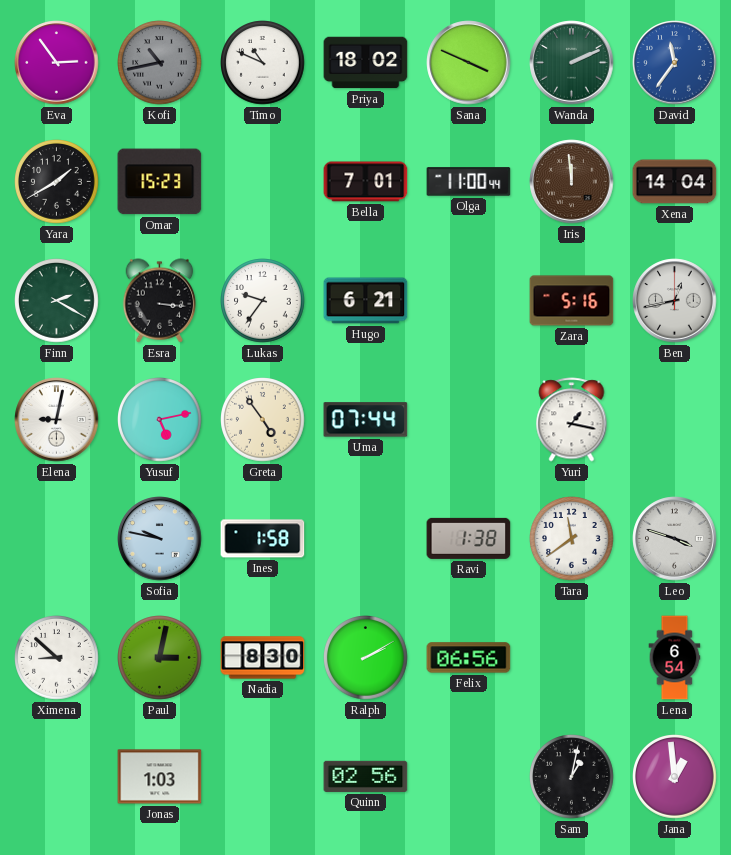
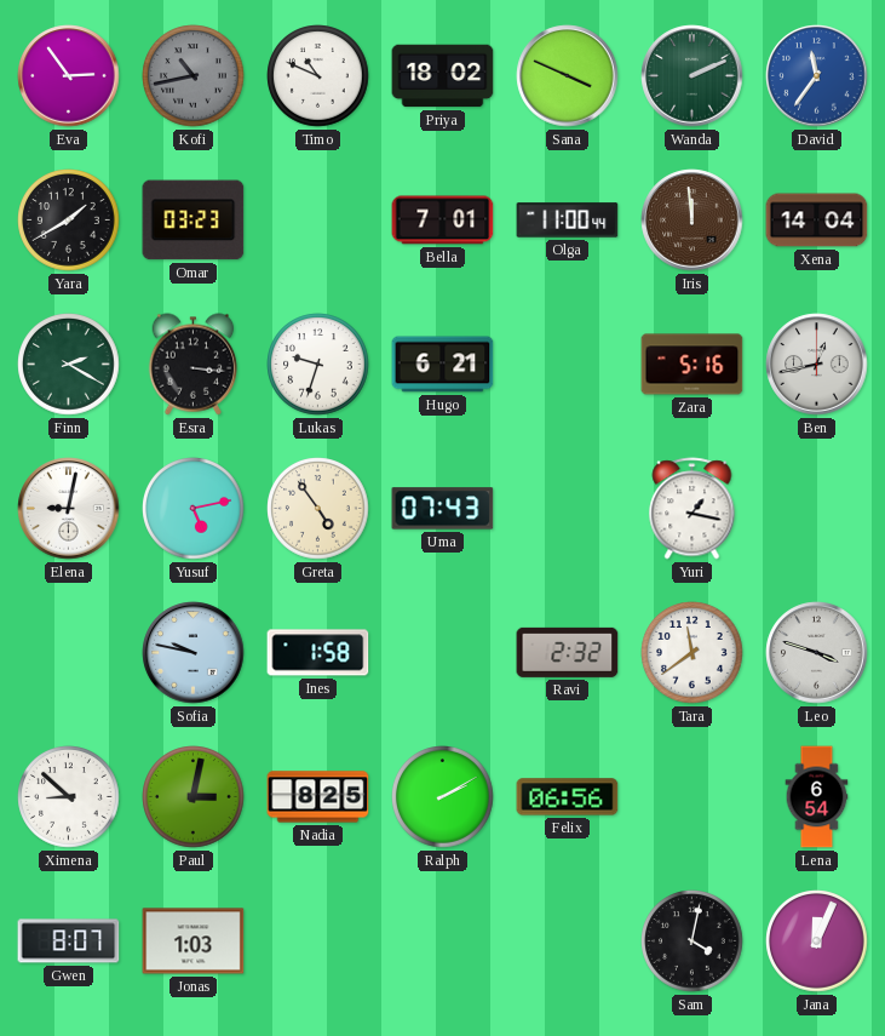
Omar: 15:23 -> 03:23
Lukas: 9:36 -> 9:33
Uma: 07:44 -> 07:43
Ravi: 1:38 -> 2:32
Nadia: 8:30 -> 8:25
Gwen: none -> 8:07
Quinn: 02:56 -> none
Sam: 1:02 -> 4:02
Jana: 12:59 -> 12:04
